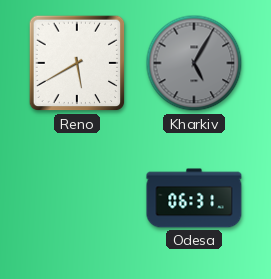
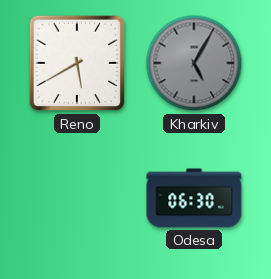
Odesa: 06:31 -> 06:30
